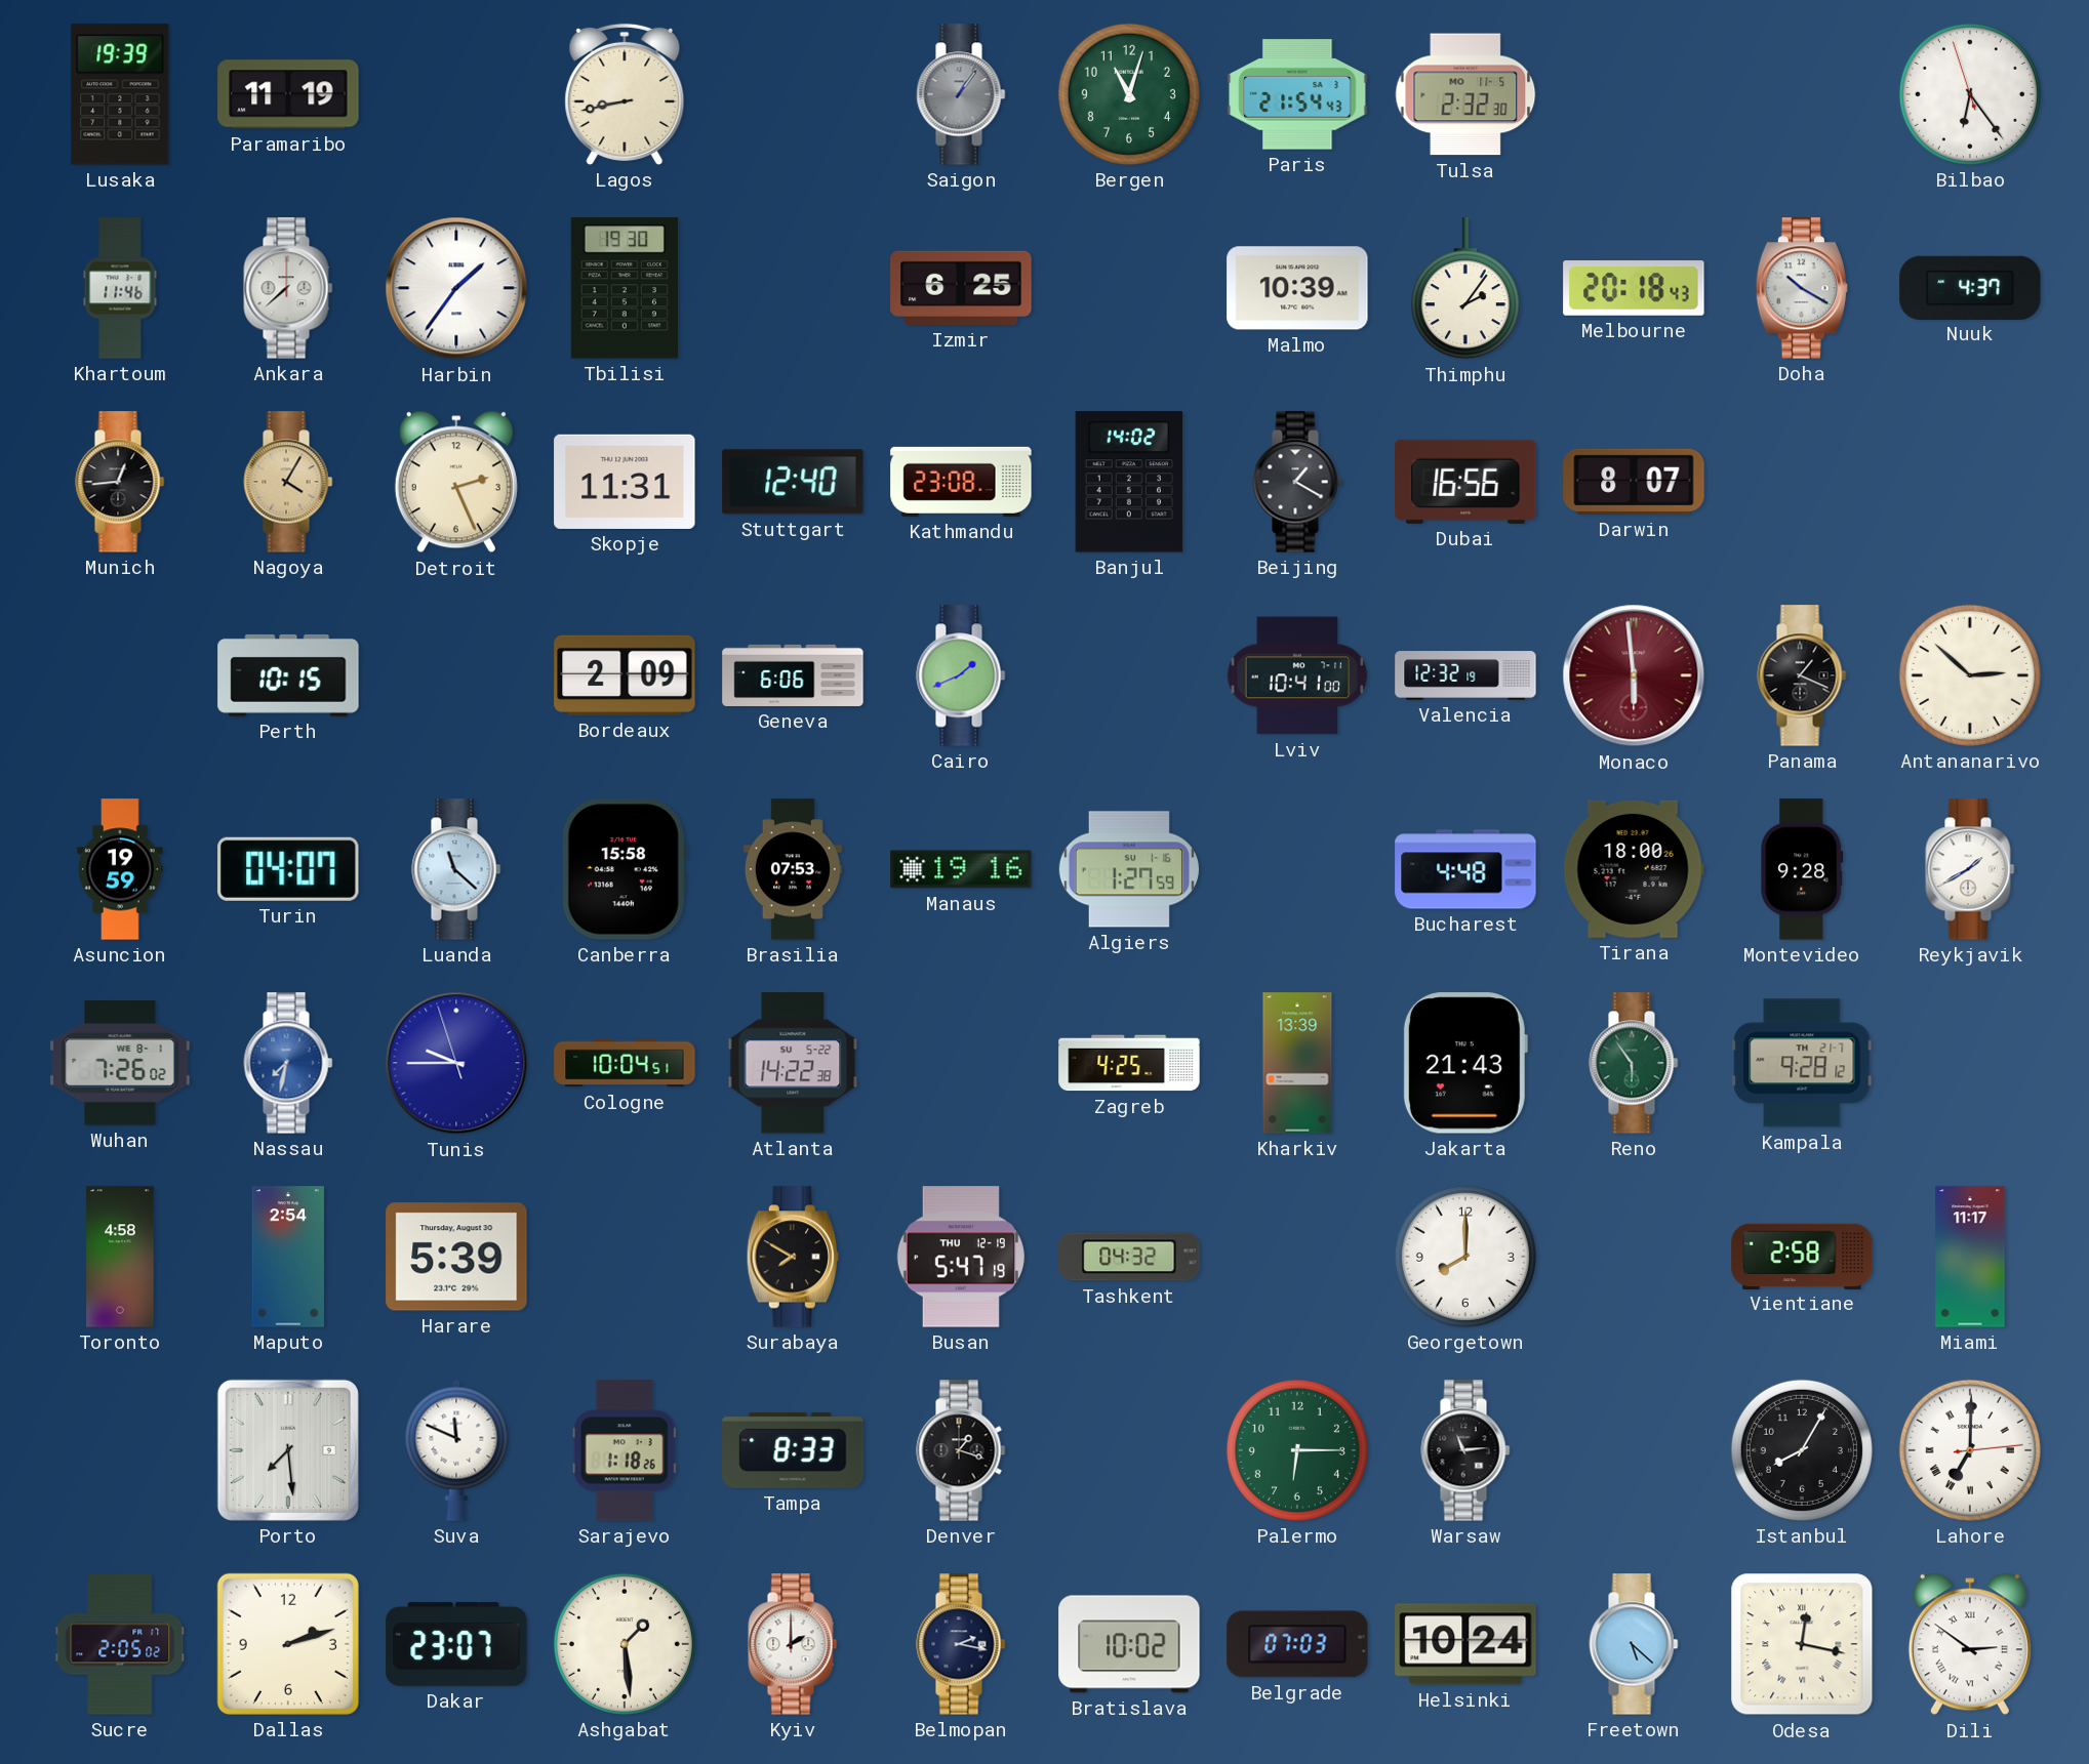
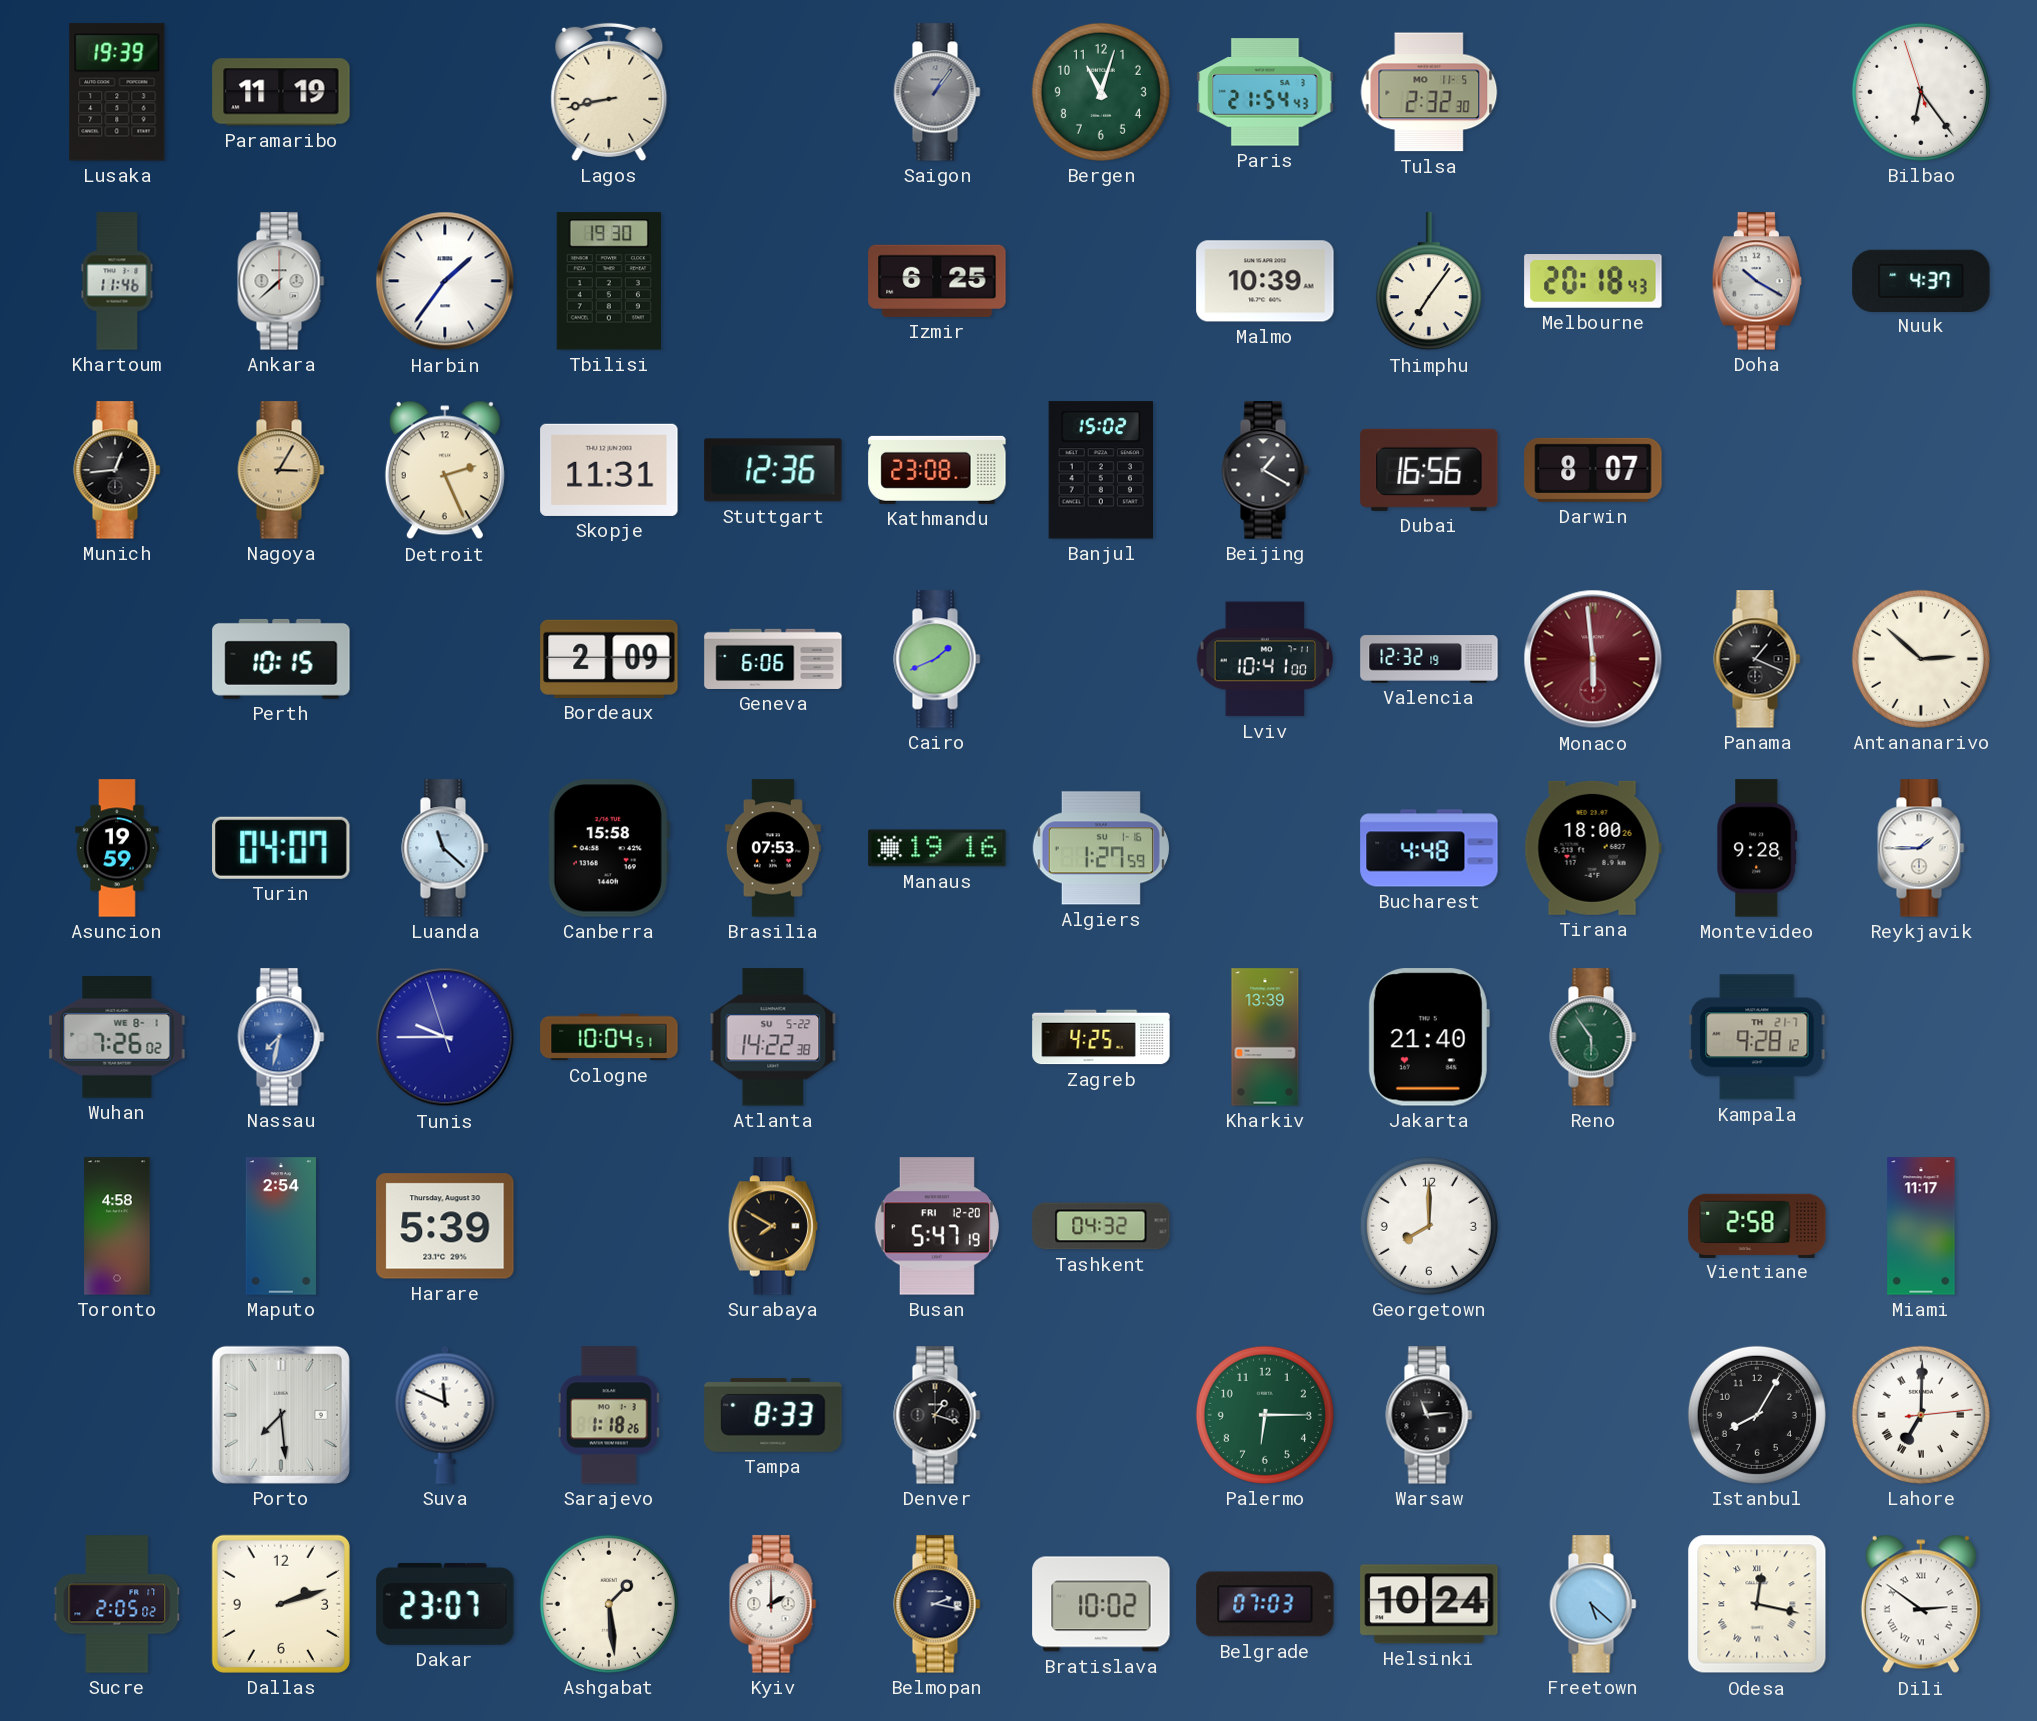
Thimphu: 2:06 -> 7:06
Nagoya: 4:05 -> 3:05
Stuttgart: 12:40 -> 12:36
Banjul: 14:02 -> 15:02
Reykjavik: 1:40 -> 1:45
Jakarta: 21:43 -> 21:40
Busan date: THU 12-19 -> FRI 12-20
